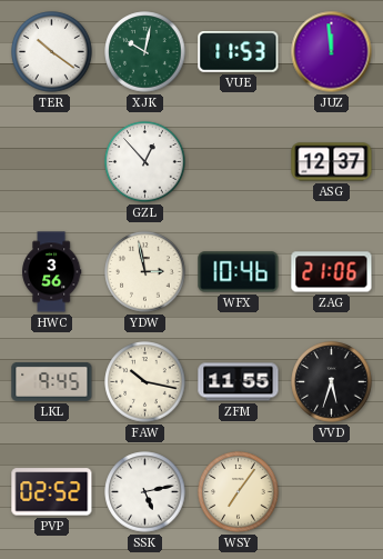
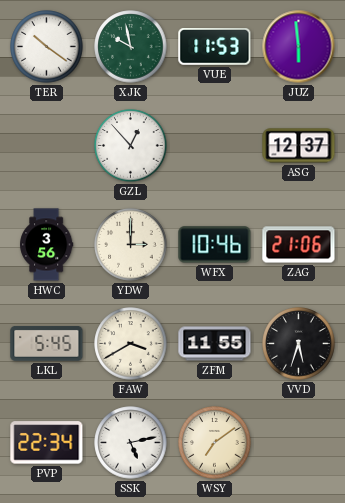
XJK: 10:02 -> 9:58
JUZ: 11:59 -> 5:59
YDW: 2:58 -> 3:00
LKL: 9:45 -> 5:45
FAW: 10:17 -> 3:40
PVP: 02:52 -> 22:34
WSY: 7:06 -> 7:09
